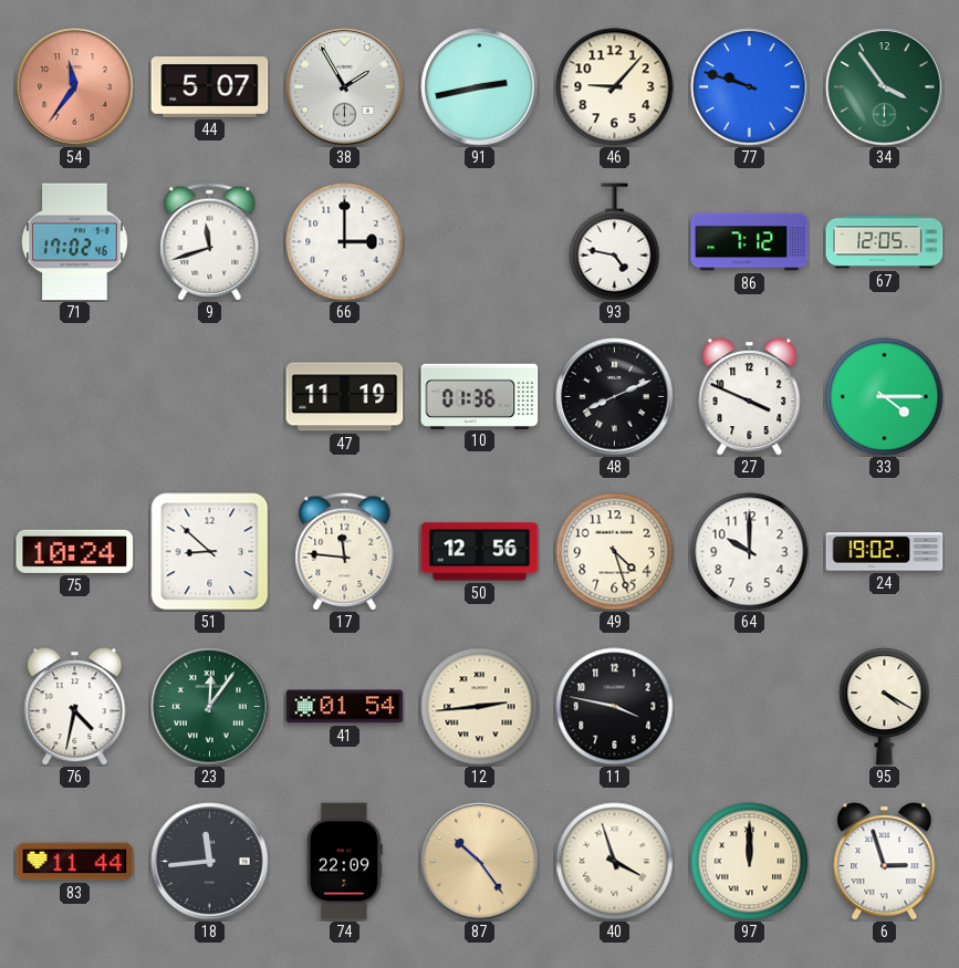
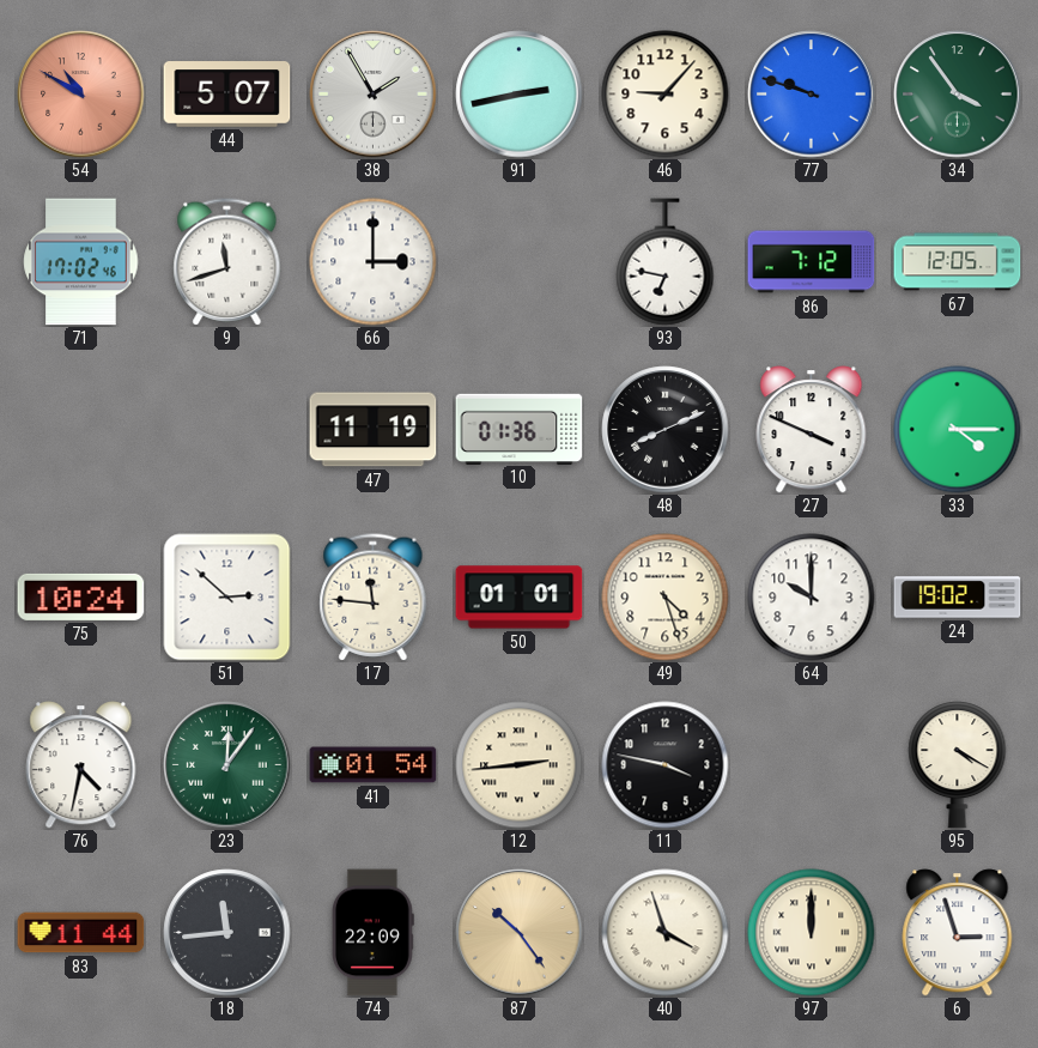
54: 11:36 -> 10:50
93: 4:47 -> 6:47
51: 8:52 -> 2:52
50: 12:56 -> 01:01
